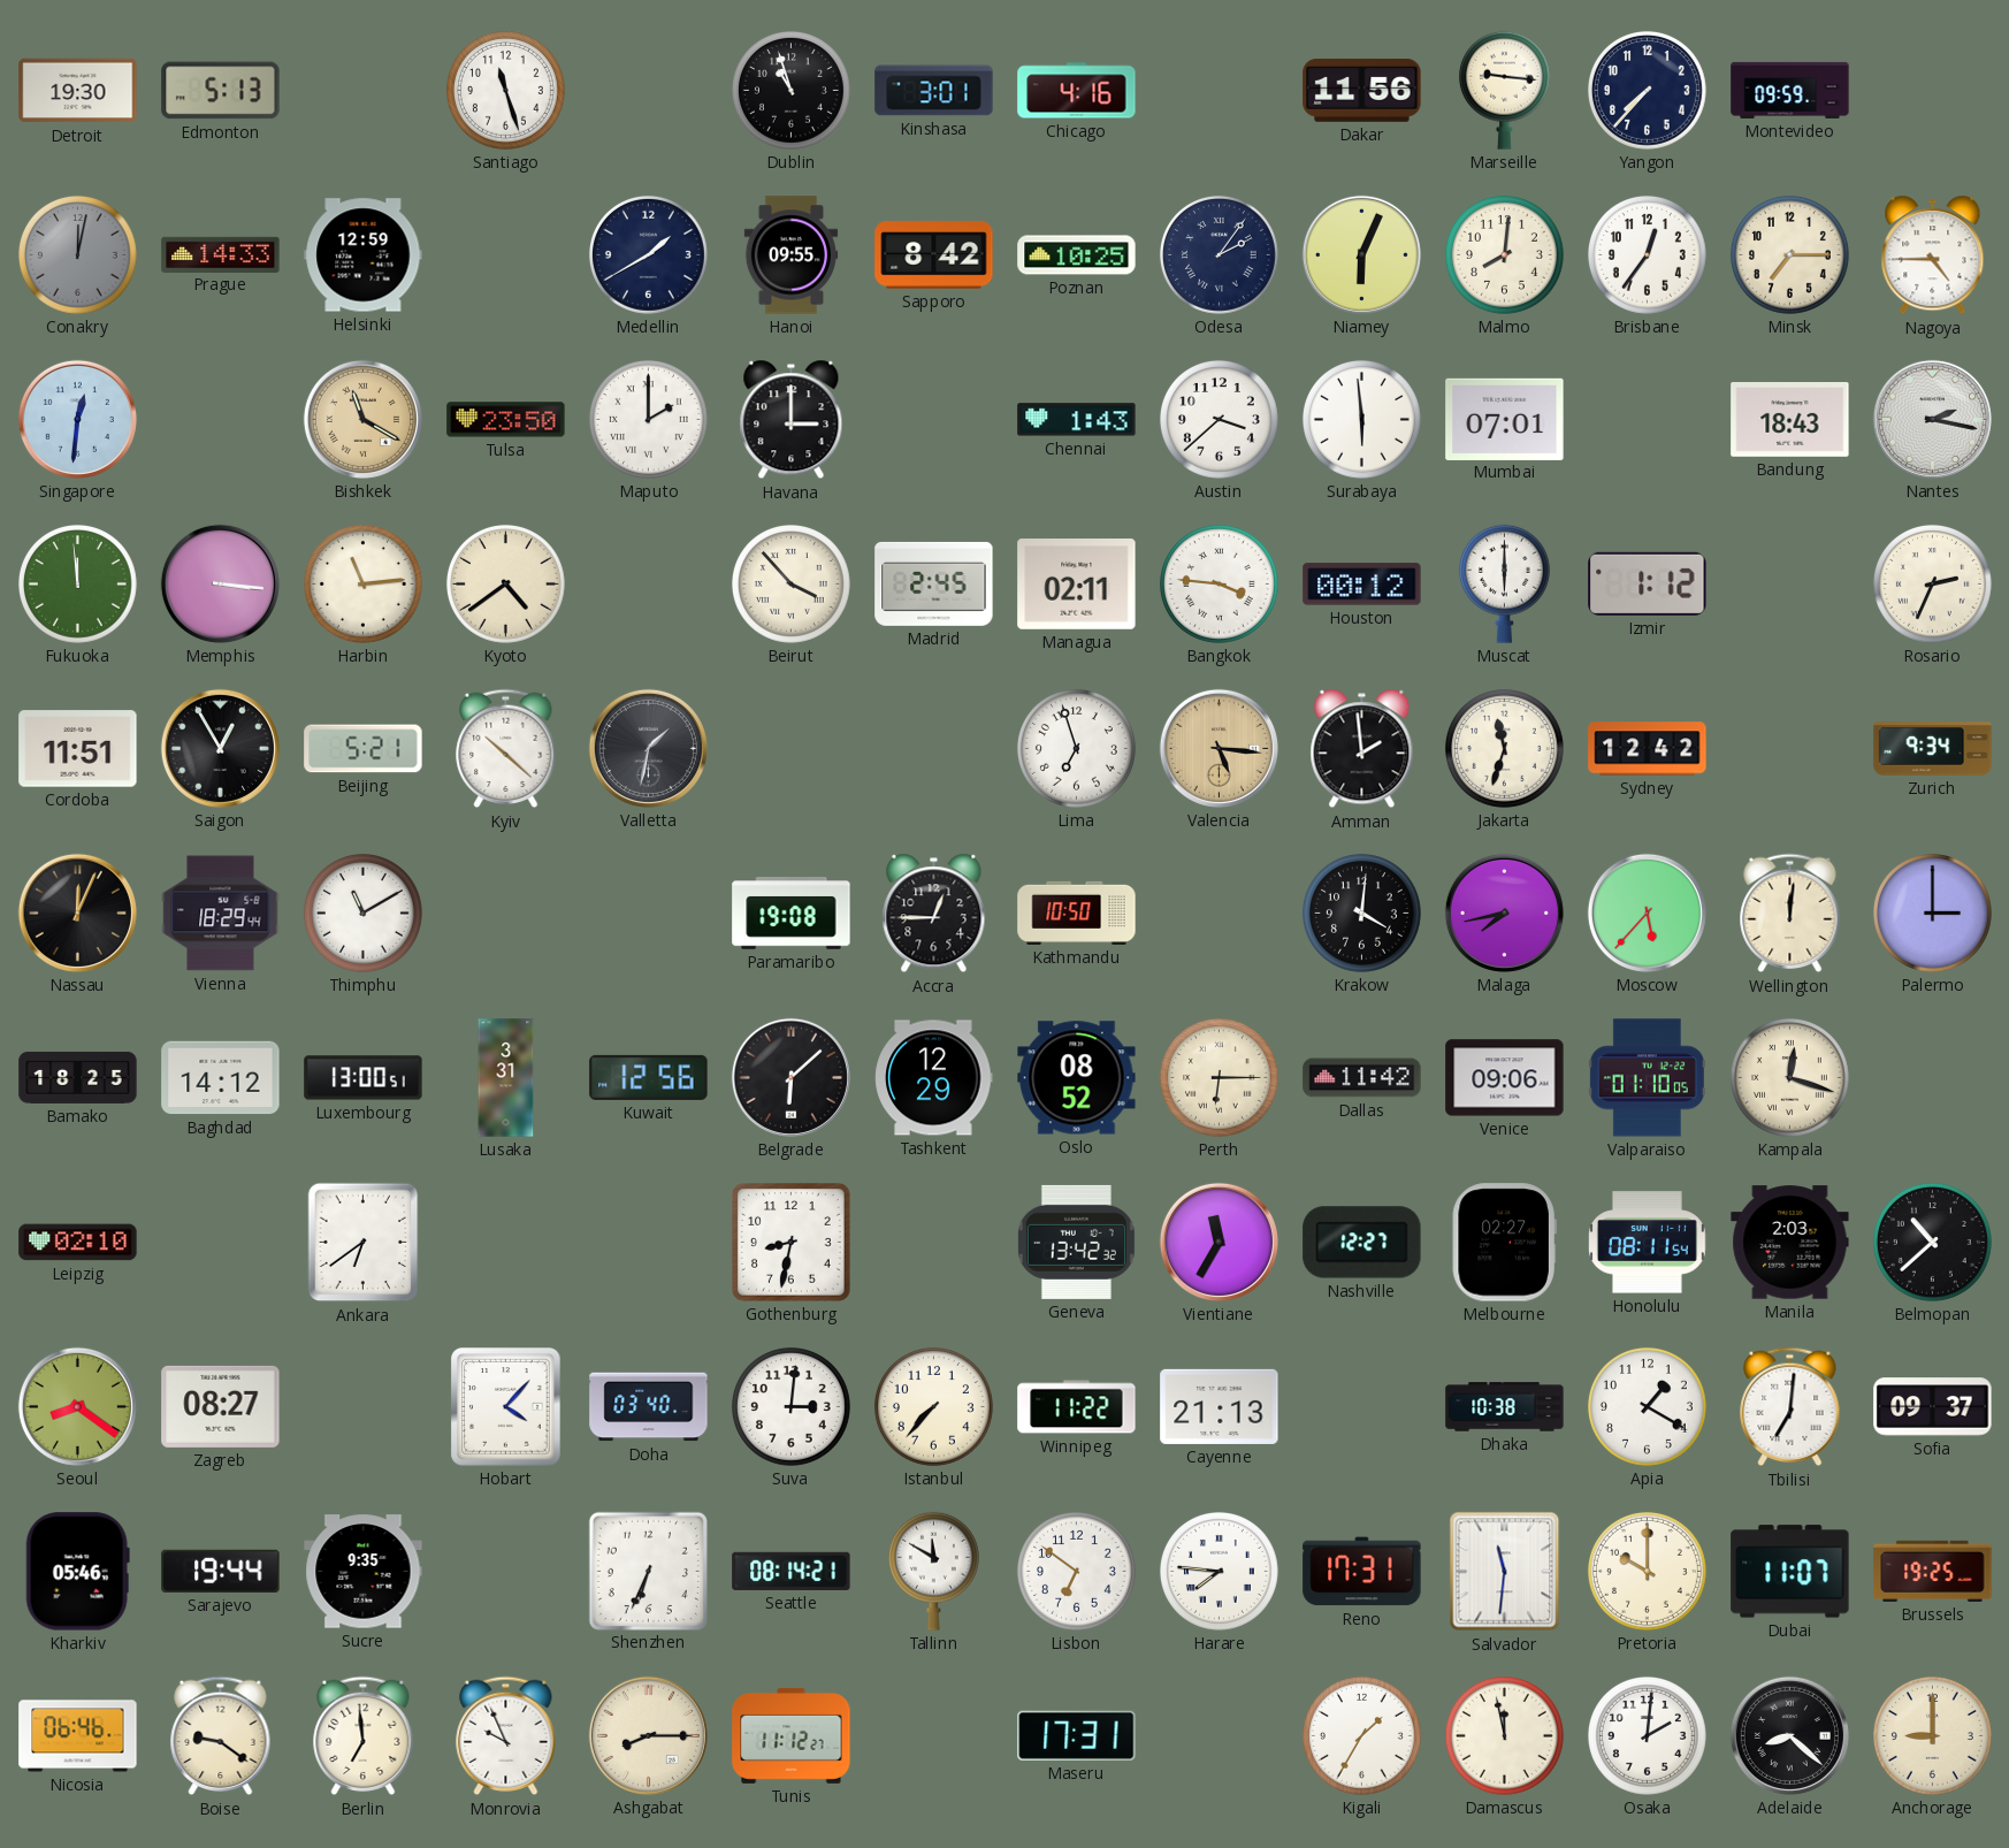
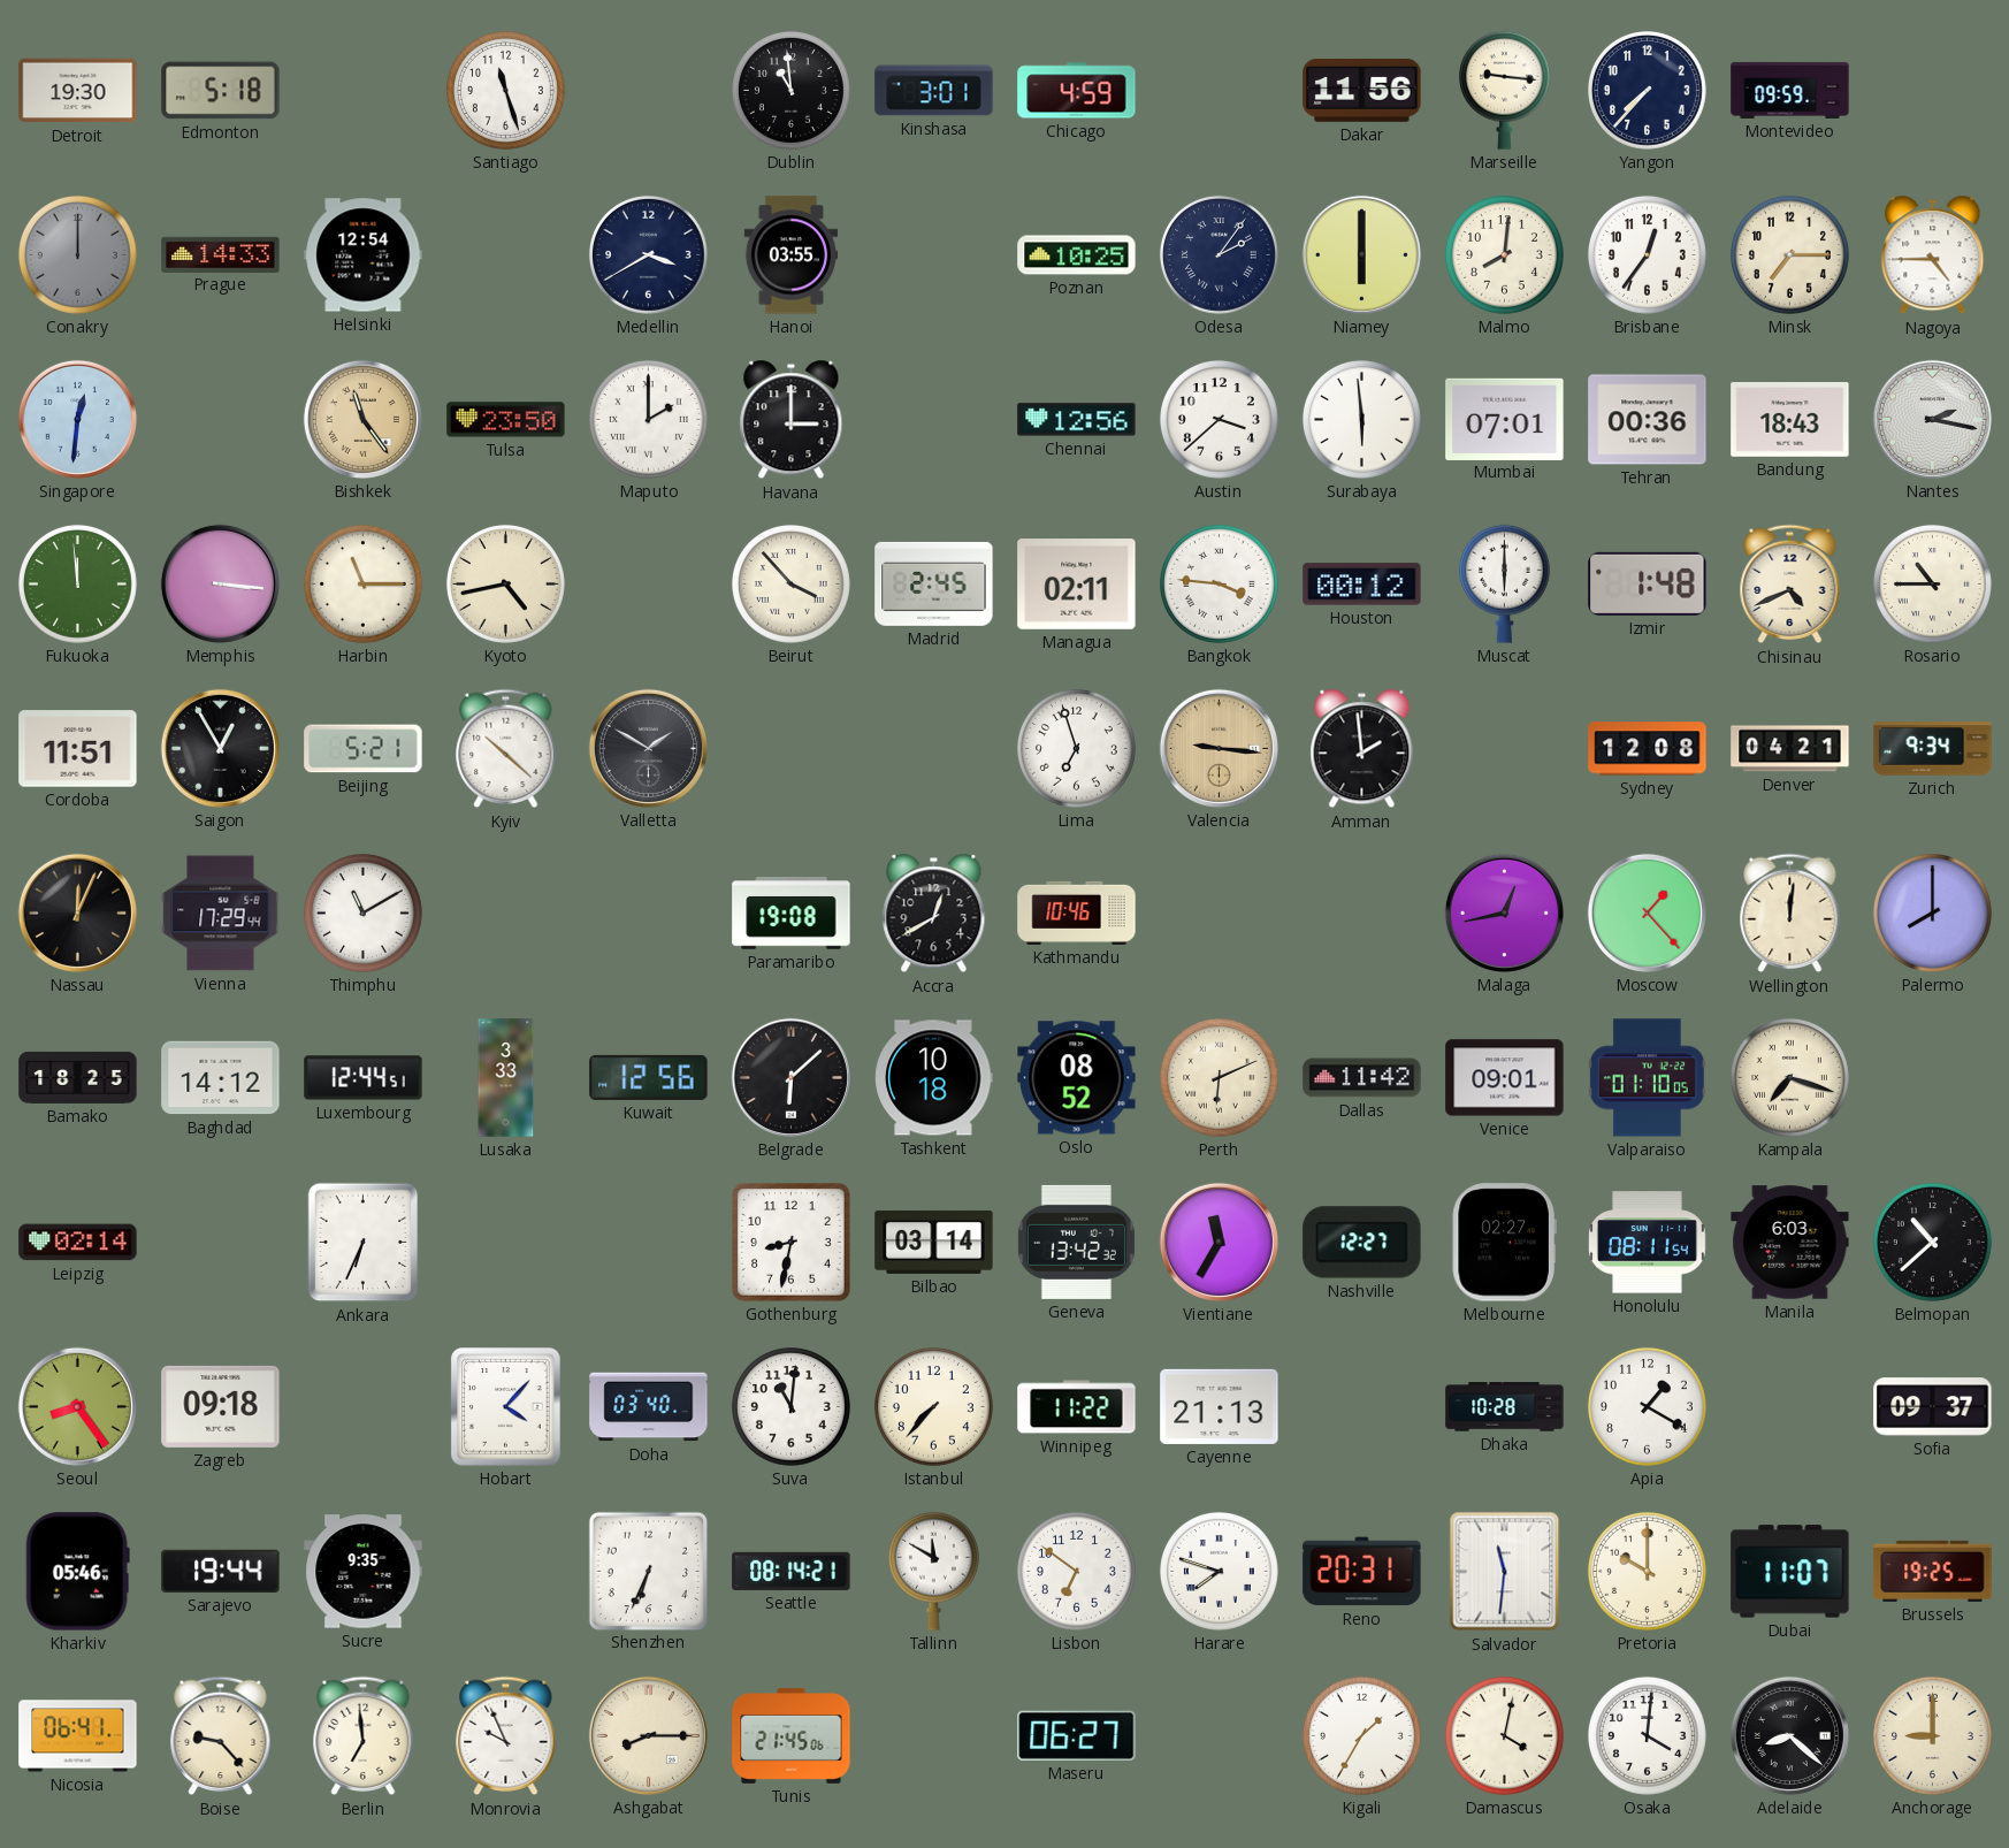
Edmonton: 5:13 -> 5:18
Dublin: 10:57 -> 10:59
Chicago: 4:16 -> 4:59
Conakry: 12:02 -> 12:00
Helsinki: 12:59 -> 12:54
Medellin: 1:40 -> 3:40
Hanoi: 09:55 -> 03:55
Sapporo: 8:42 -> none
Niamey: 6:04 -> 6:00
Bishkek: 11:20 -> 11:24
Chennai: 1:43 -> 12:56
Tehran: none -> 00:36
Harbin: 11:14 -> 11:15
Kyoto: 4:39 -> 4:43
Izmir: 1:12 -> 1:48
Chisinau: none -> 4:41
Rosario: 2:34 -> 10:45
Valletta: 1:32 -> 1:50
Valencia: 5:16 -> 9:16
Jakarta: 11:33 -> none
Sydney: 12:42 -> 12:08
Denver: none -> 04:21
Vienna: 18:29 -> 17:29
Accra: 12:45 -> 12:40
Kathmandu: 10:50 -> 10:46
Krakow: 4:01 -> none
Malaga: 7:43 -> 12:43
Moscow: 5:37 -> 1:23
Palermo: 3:00 -> 8:00
Luxembourg: 13:00 -> 12:44
Lusaka: 3:31 -> 3:33
Tashkent: 12:29 -> 10:18
Perth: 6:15 -> 6:11
Venice: 09:06 -> 09:01
Kampala: 12:18 -> 7:18
Leipzig: 02:10 -> 02:14
Ankara: 6:39 -> 6:34
Bilbao: none -> 03:14
Manila: 2:03 -> 6:03
Seoul: 8:21 -> 8:24
Zagreb: 08:27 -> 09:18
Suva: 3:01 -> 11:01
Dhaka: 10:38 -> 10:28
Tbilisi: 7:01 -> none
Harare: 7:46 -> 7:48
Reno: 17:31 -> 20:31
Nicosia: 06:46 -> 06:41
Boise: 9:21 -> 9:23
Tunis: 11:12 -> 21:45
Maseru: 17:31 -> 06:27
Damascus: 11:58 -> 4:02
Osaka: 2:01 -> 4:01
